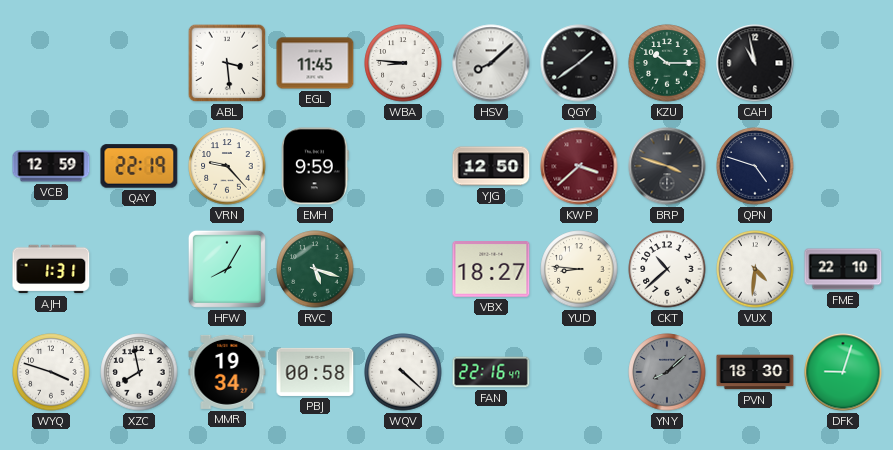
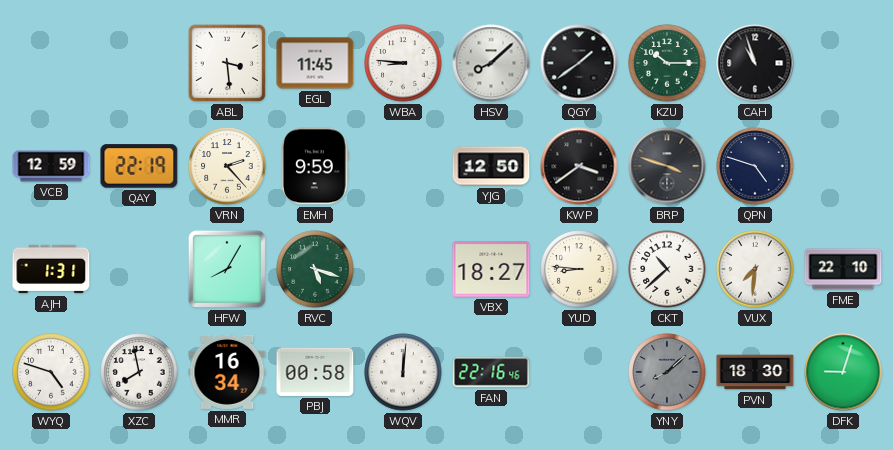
CAH: 10:58 -> 10:57
VRN: 9:23 -> 2:23
KWP: 3:38 -> 3:39
KWP dial: burgundy -> black
VUX: 4:31 -> 7:31
WYQ: 3:48 -> 4:48
MMR: 19:34 -> 16:34
WQV: 4:22 -> 12:01
FAN: 22:16:47 -> 22:16:46
